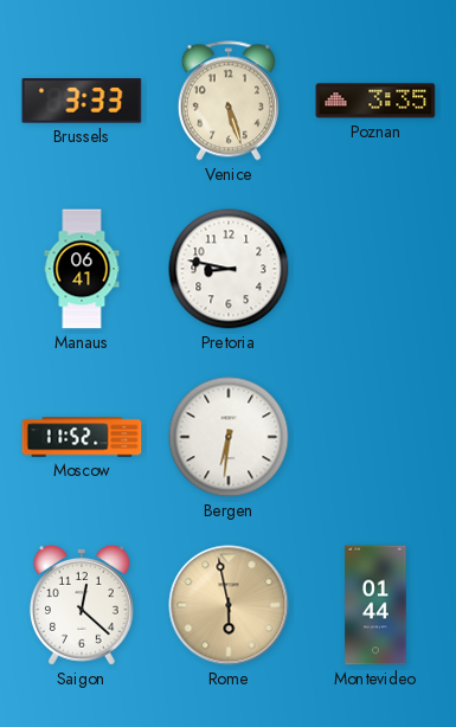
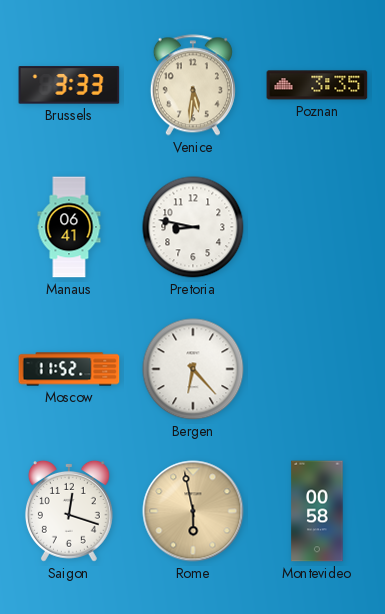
Venice: 5:27 -> 5:31
Bergen: 6:31 -> 6:23
Saigon: 12:22 -> 12:18
Montevideo: 01:44 -> 00:58
